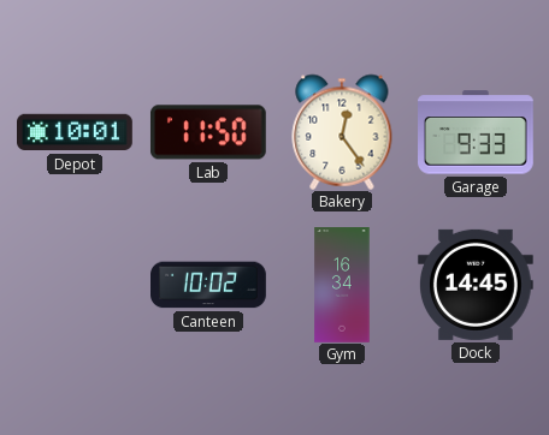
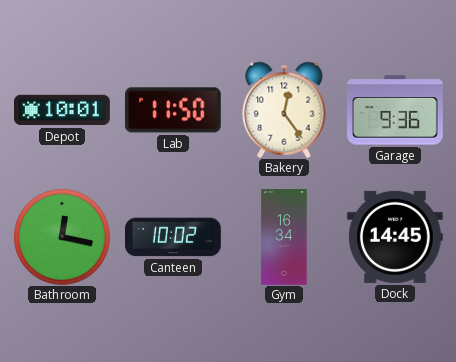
Garage: 9:33 -> 9:36
Bathroom: none -> 12:17
